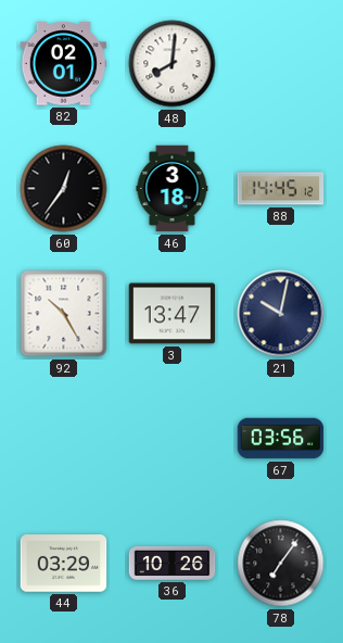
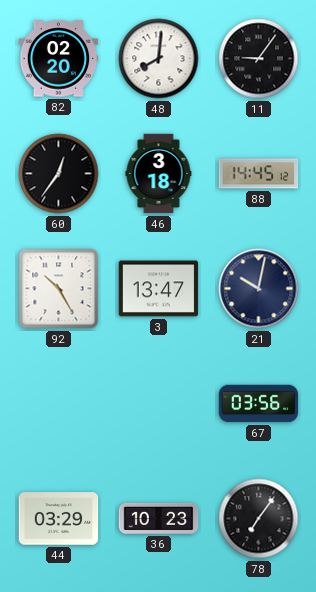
82: 02:01 -> 02:20
11: none -> 9:06
36: 10:26 -> 10:23
